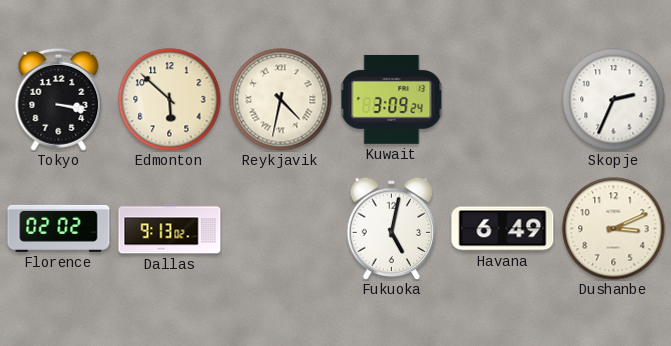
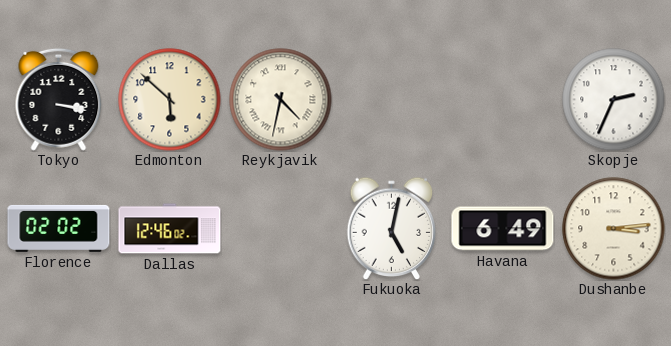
Kuwait: 3:09 -> none
Dallas: 9:13 -> 12:46
Dushanbe: 3:11 -> 3:14
